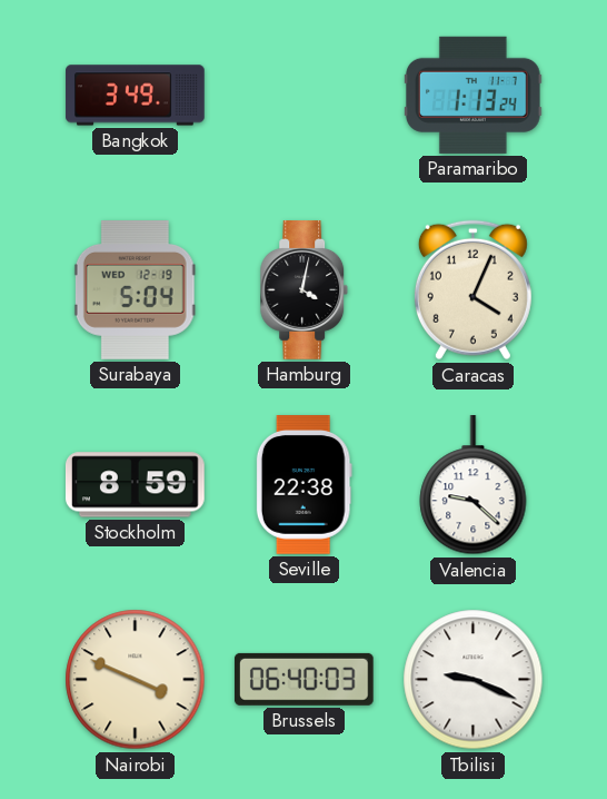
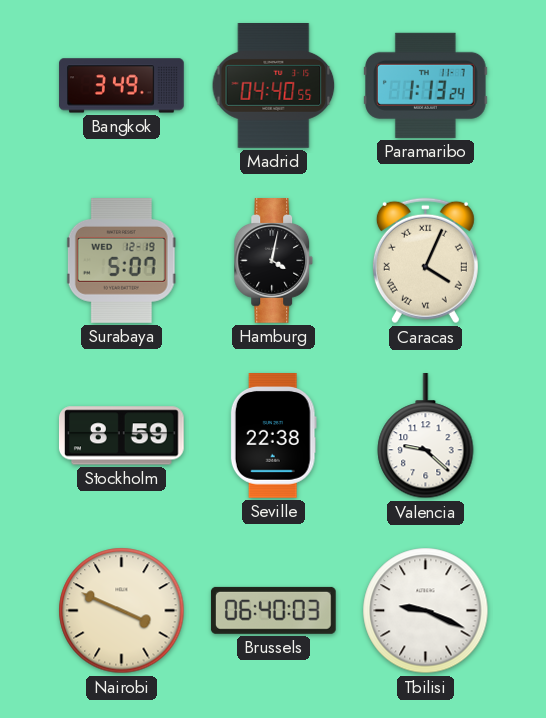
Madrid: none -> 04:40
Surabaya: 5:04 -> 5:07
Caracas numerals: Arabic -> Roman
